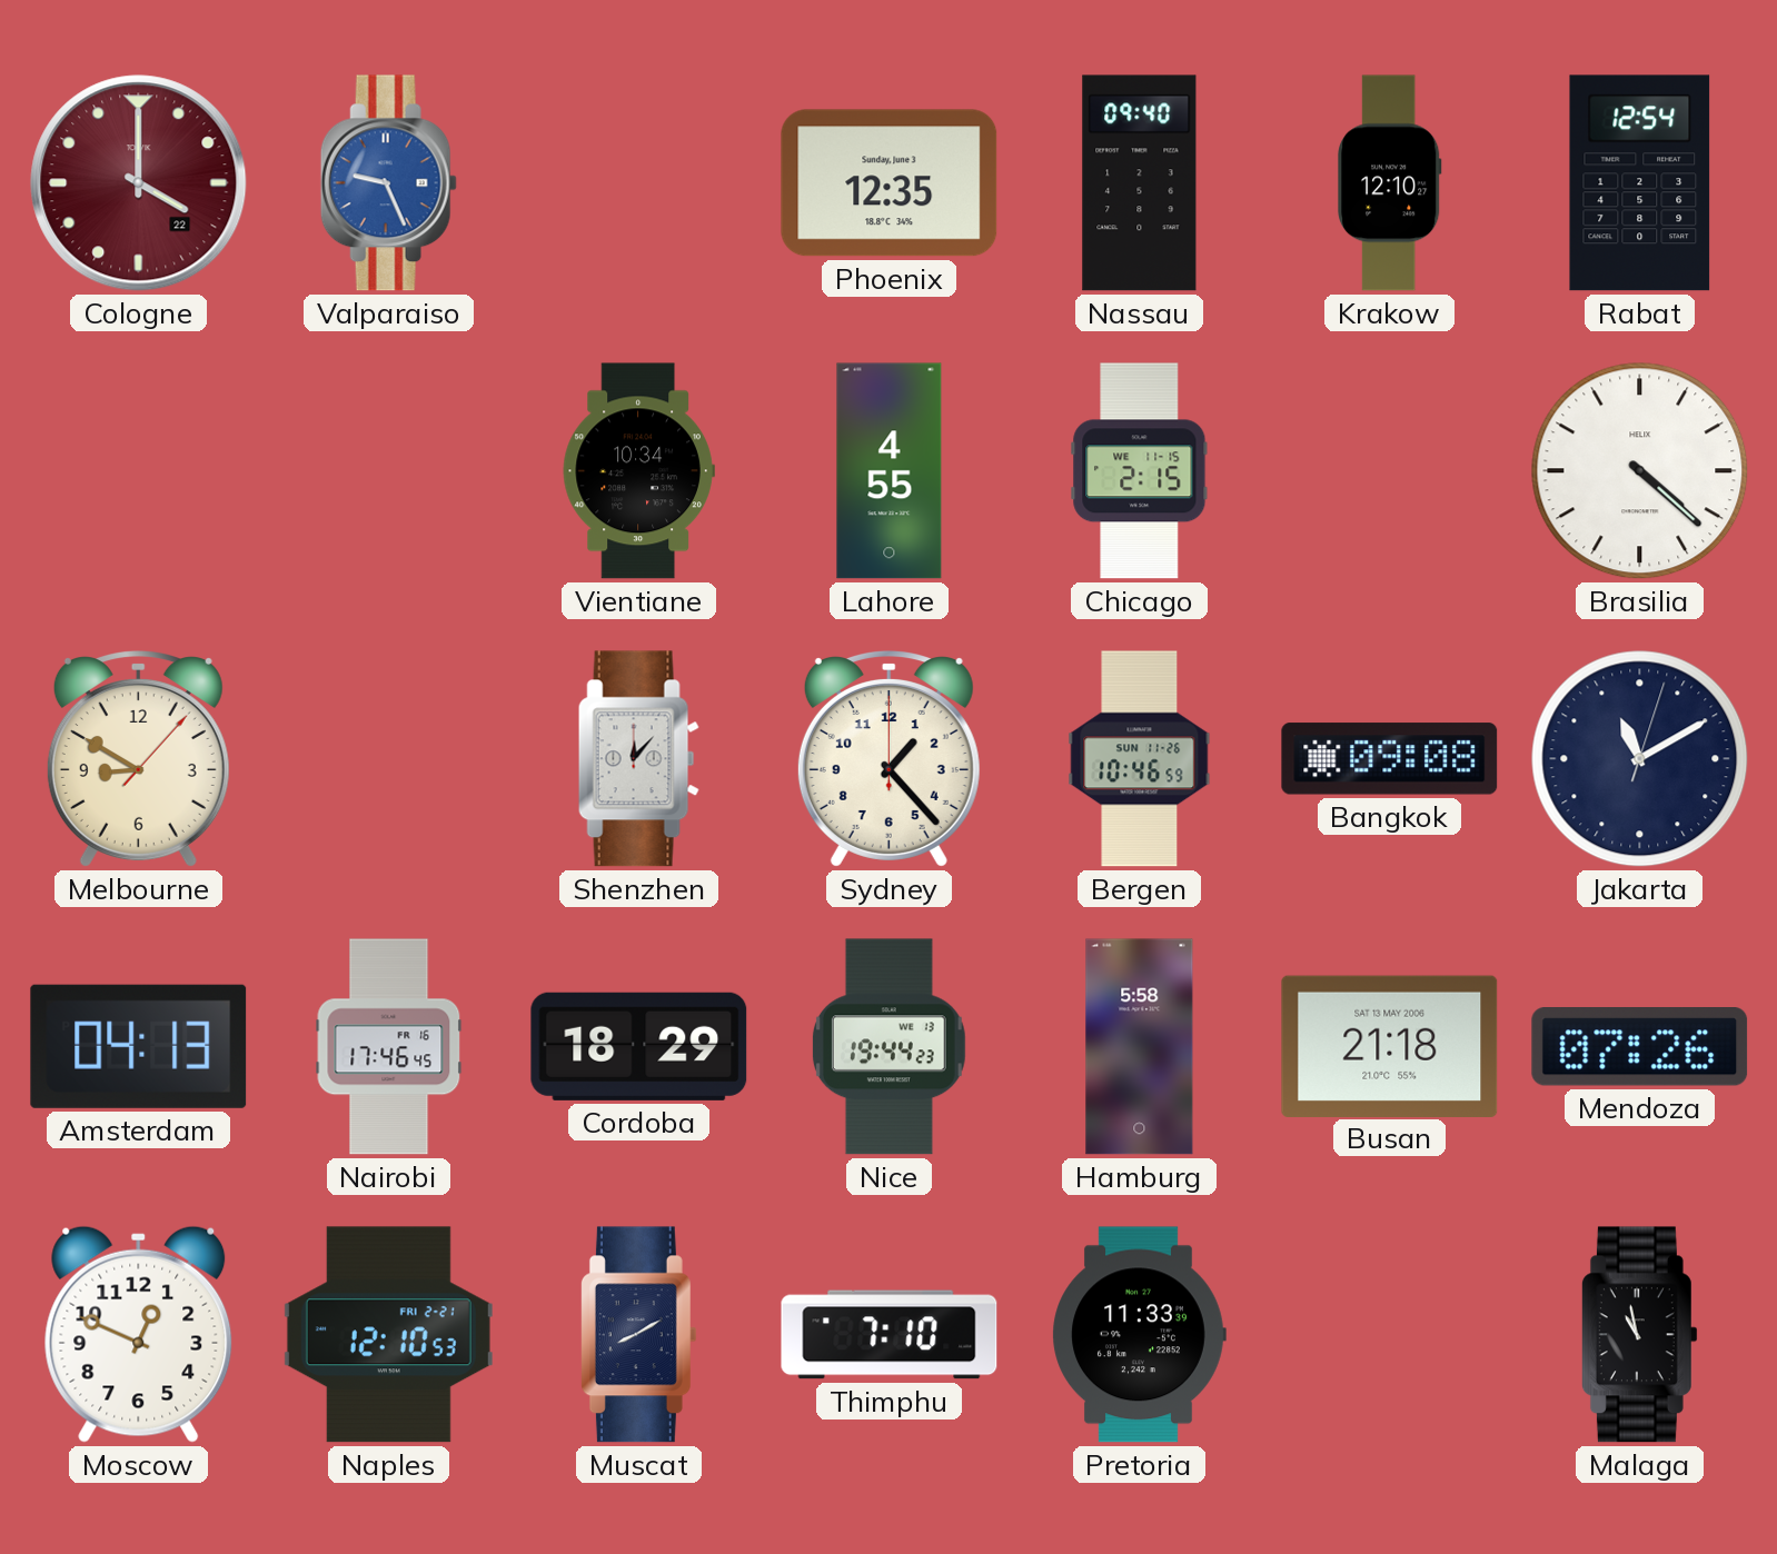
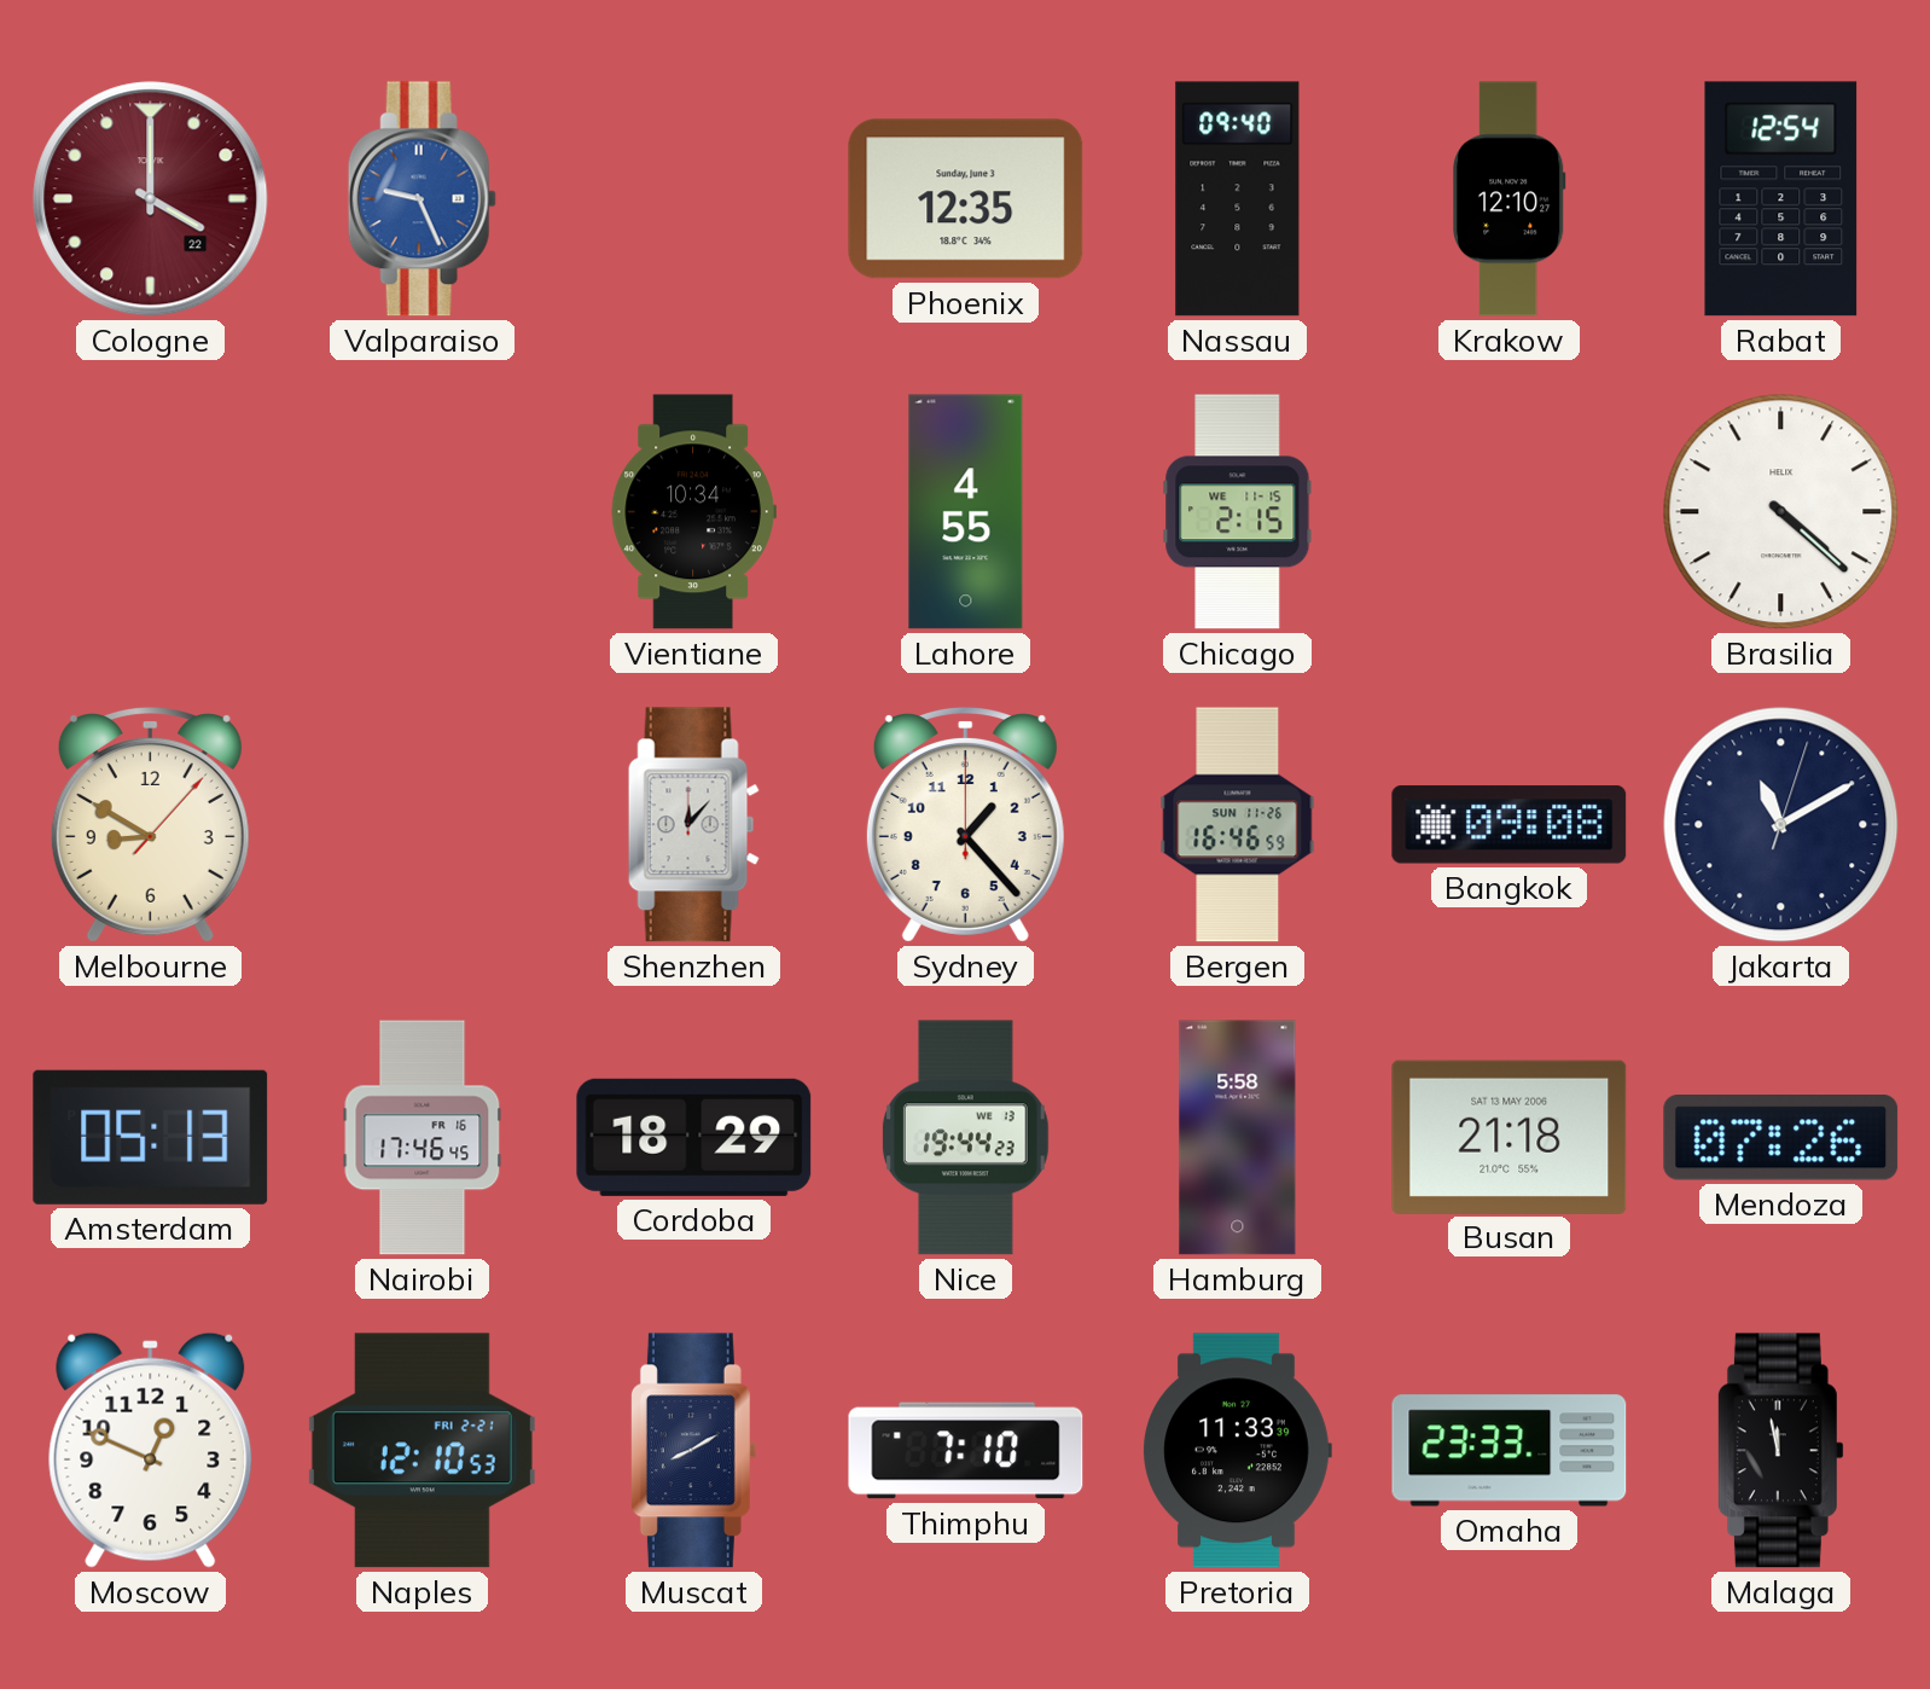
Bergen: 10:46 -> 16:46
Amsterdam: 04:13 -> 05:13
Omaha: none -> 23:33
Malaga: 10:58 -> 11:58
